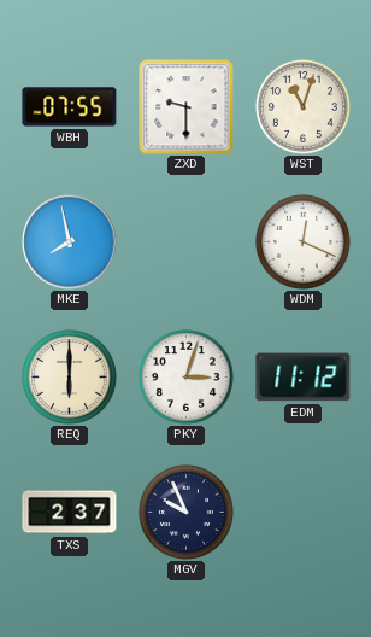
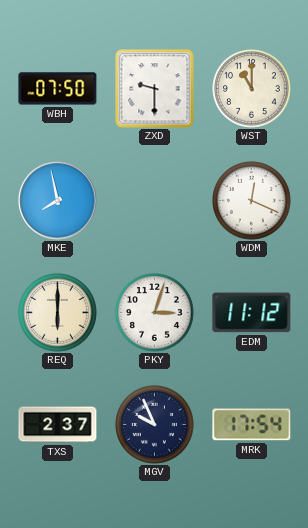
WBH: 07:55 -> 07:50
WST: 11:03 -> 11:00
MRK: none -> 17:54
